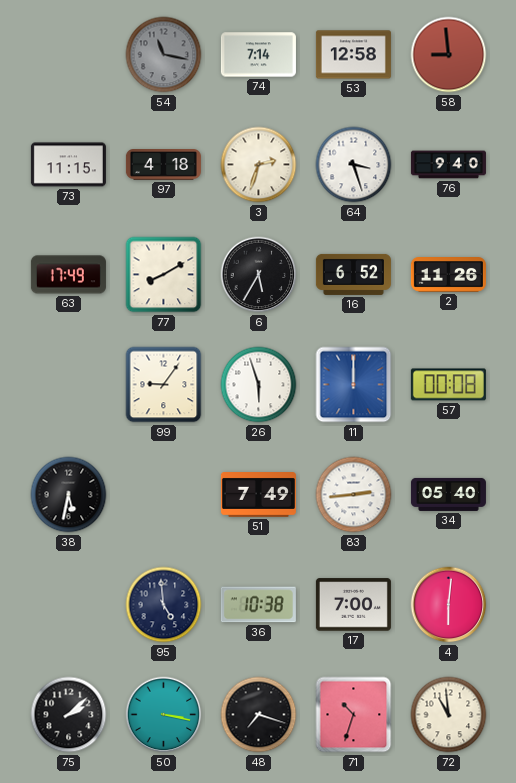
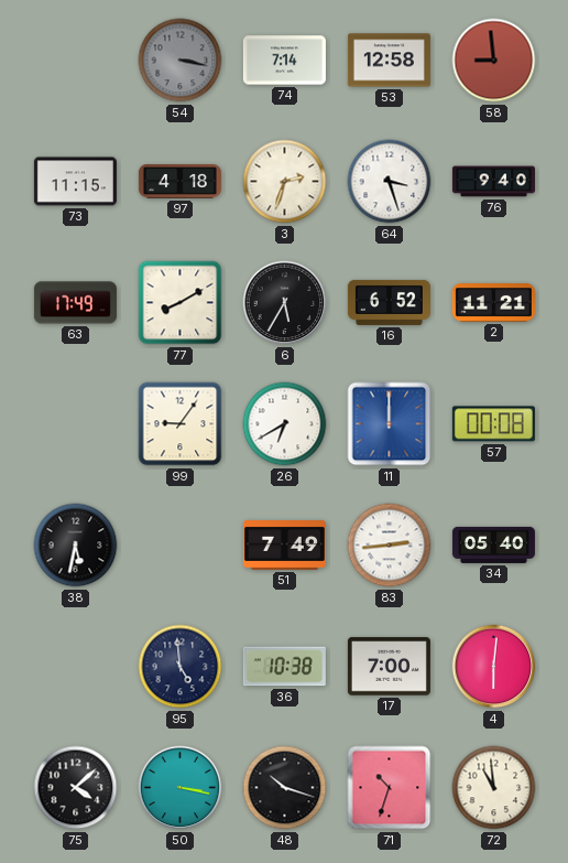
54: 11:17 -> 3:17
2: 11:26 -> 11:21
26: 5:57 -> 6:40
75: 2:08 -> 4:08
48: 7:18 -> 10:18
